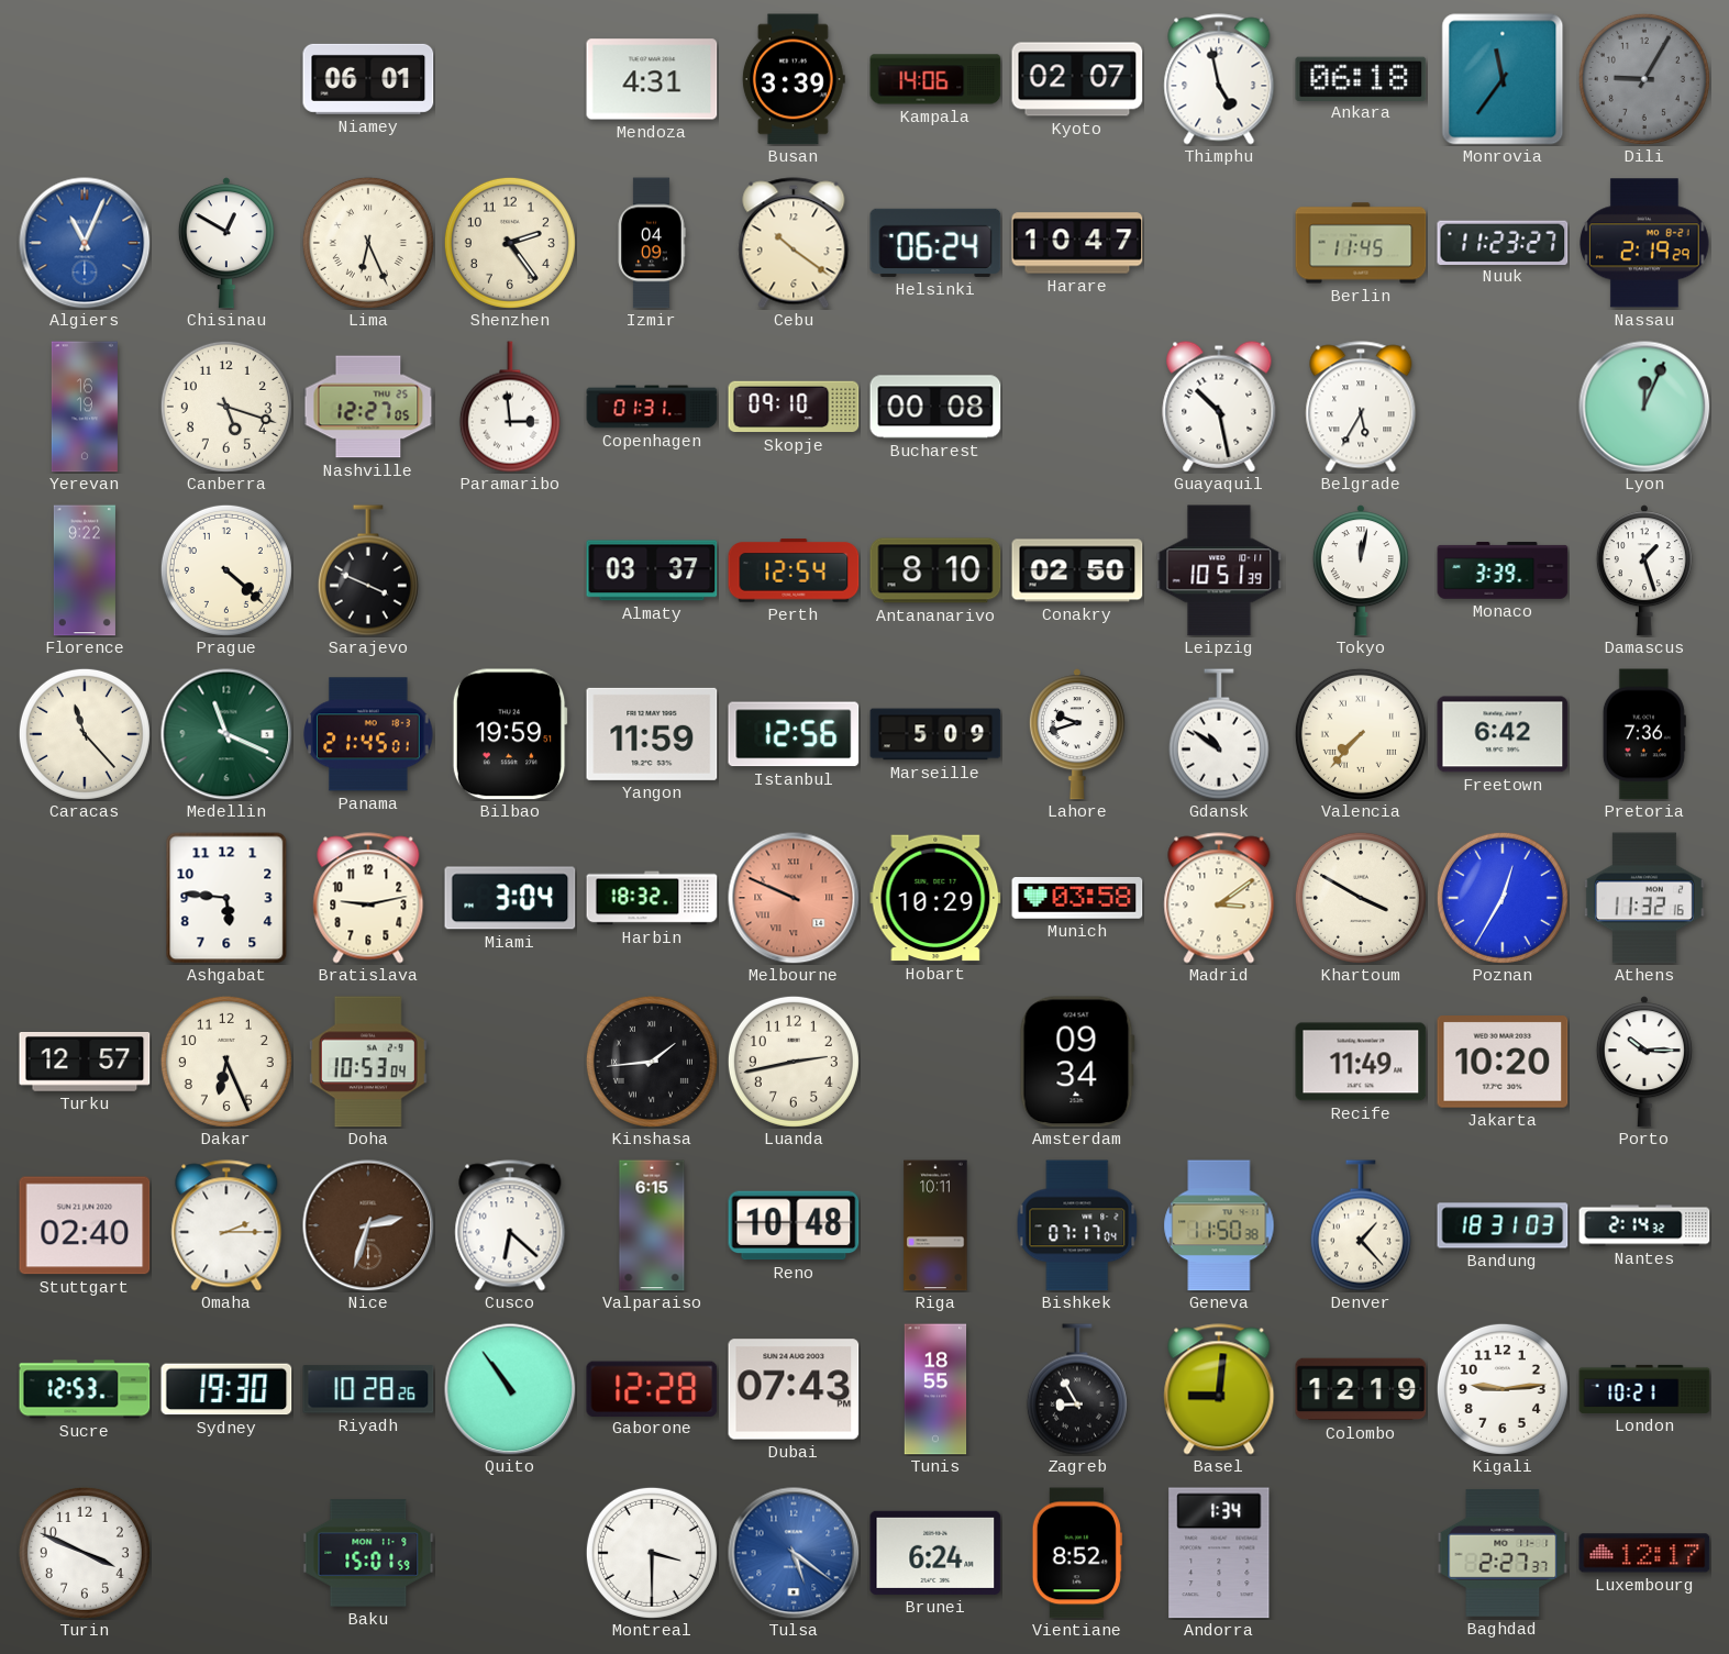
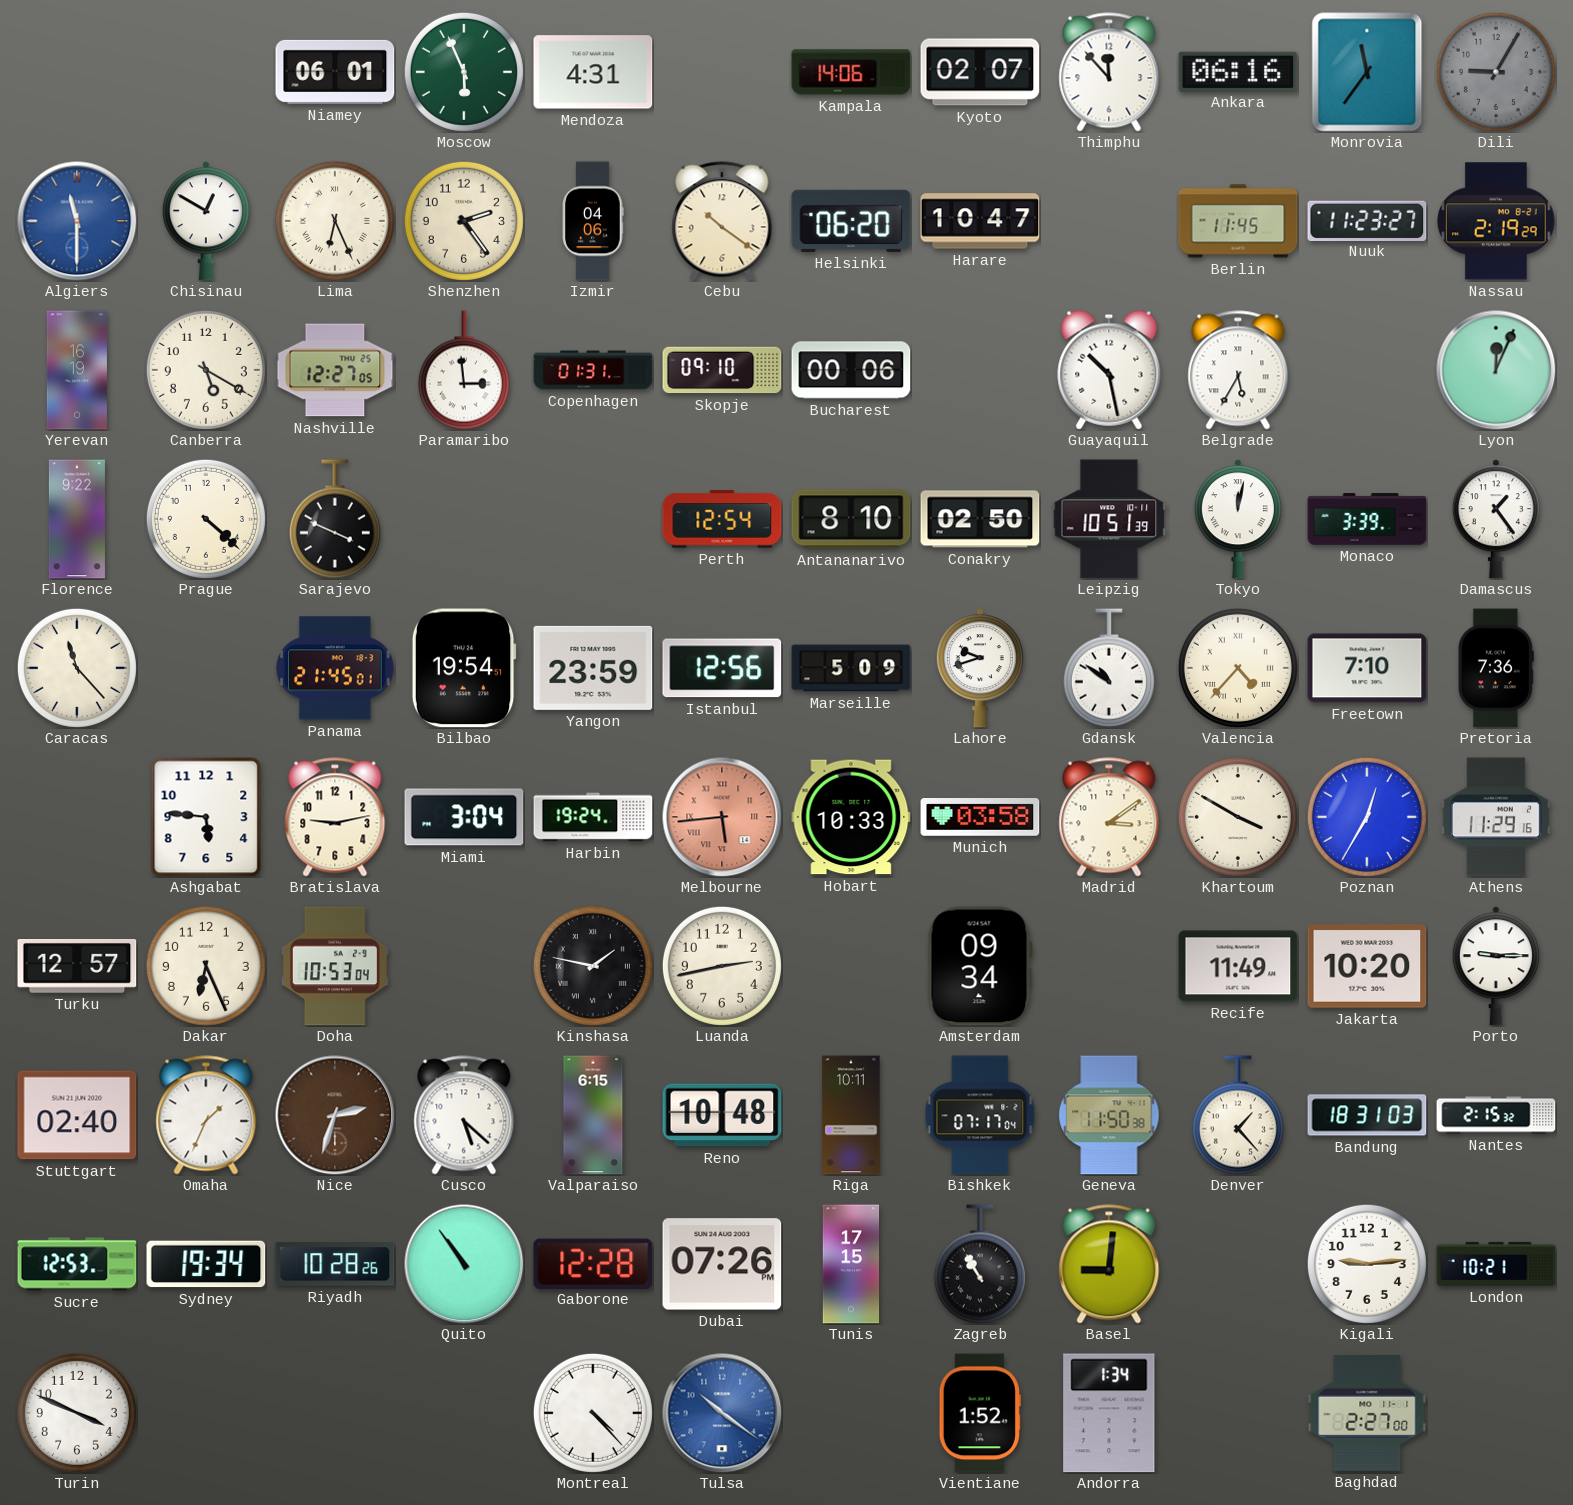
Moscow: none -> 5:56
Busan: 3:39 -> none
Thimphu: 4:58 -> 11:53
Ankara: 06:18 -> 06:16
Algiers: 11:04 -> 11:30
Izmir: 04:09 -> 04:06
Helsinki: 06:24 -> 06:20
Canberra: 5:18 -> 5:20
Bucharest: 00:08 -> 00:06
Almaty: 03:37 -> none
Damascus: 1:27 -> 1:24
Medellin: 11:19 -> none
Bilbao: 19:59 -> 19:54
Yangon: 11:59 -> 23:59
Valencia: 7:37 -> 4:37
Freetown: 6:42 -> 7:10
Harbin: 18:32 -> 19:24
Melbourne: 9:49 -> 5:44
Hobart: 10:29 -> 10:33
Athens: 11:32 -> 11:29
Kinshasa: 1:44 -> 1:47
Porto: 10:15 -> 9:15
Omaha: 2:15 -> 1:34
Cusco: 6:22 -> 5:22
Nantes: 2:14 -> 2:15
Sydney: 19:30 -> 19:34
Dubai: 07:43 -> 07:26
Tunis: 18:55 -> 17:15
Zagreb: 8:55 -> 10:55
Colombo: 12:19 -> none
Baku: 15:01 -> none
Montreal: 3:30 -> 4:23
Tulsa: 5:21 -> 10:21
Brunei: 6:24 -> none
Vientiane: 8:52 -> 1:52
Baghdad: 2:27:37 -> 2:27:00
Luxembourg: 12:17 -> none
